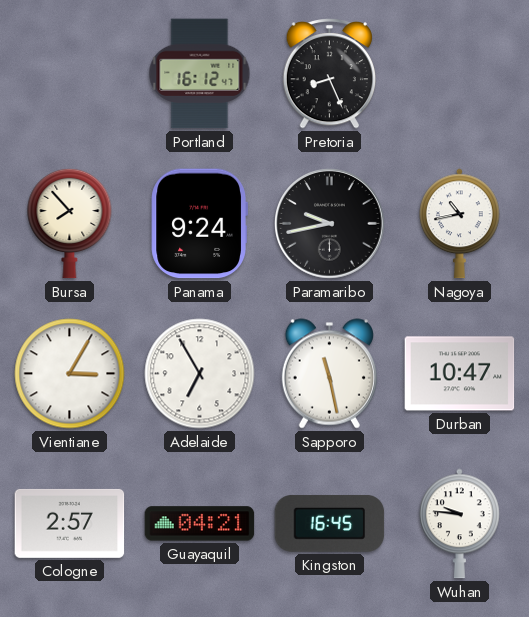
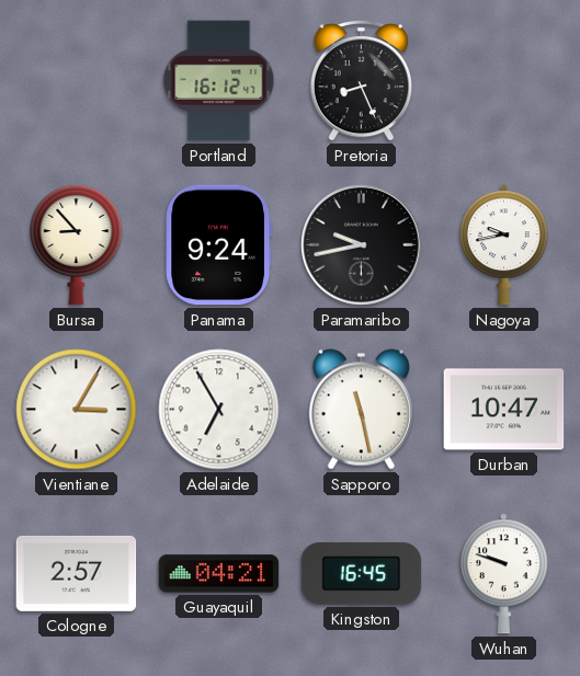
Bursa: 7:53 -> 8:53
Nagoya: 10:43 -> 9:43
Wuhan: 9:46 -> 9:48
